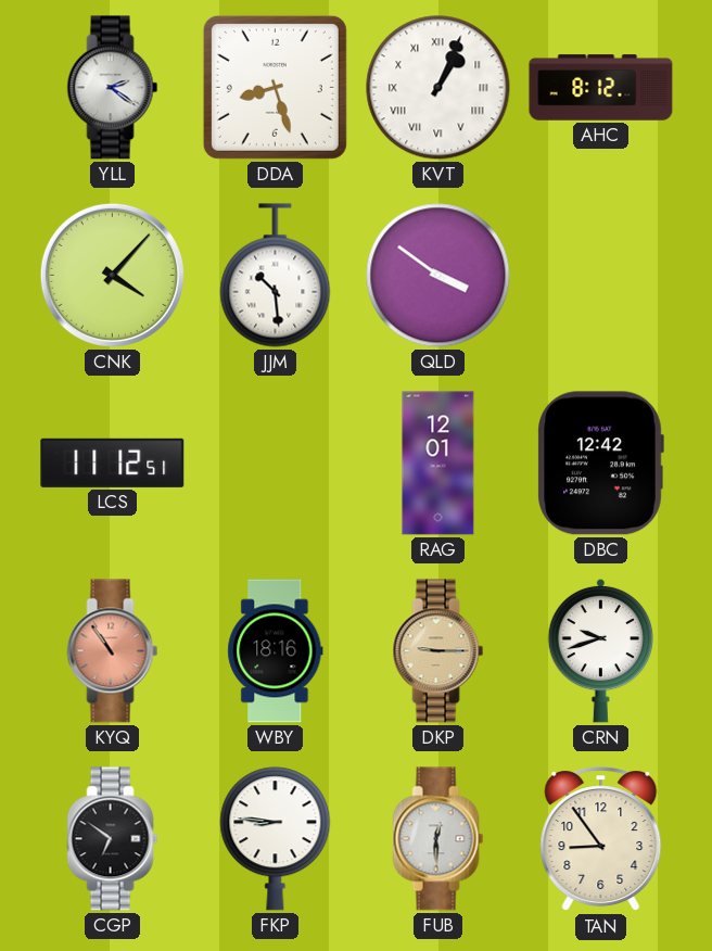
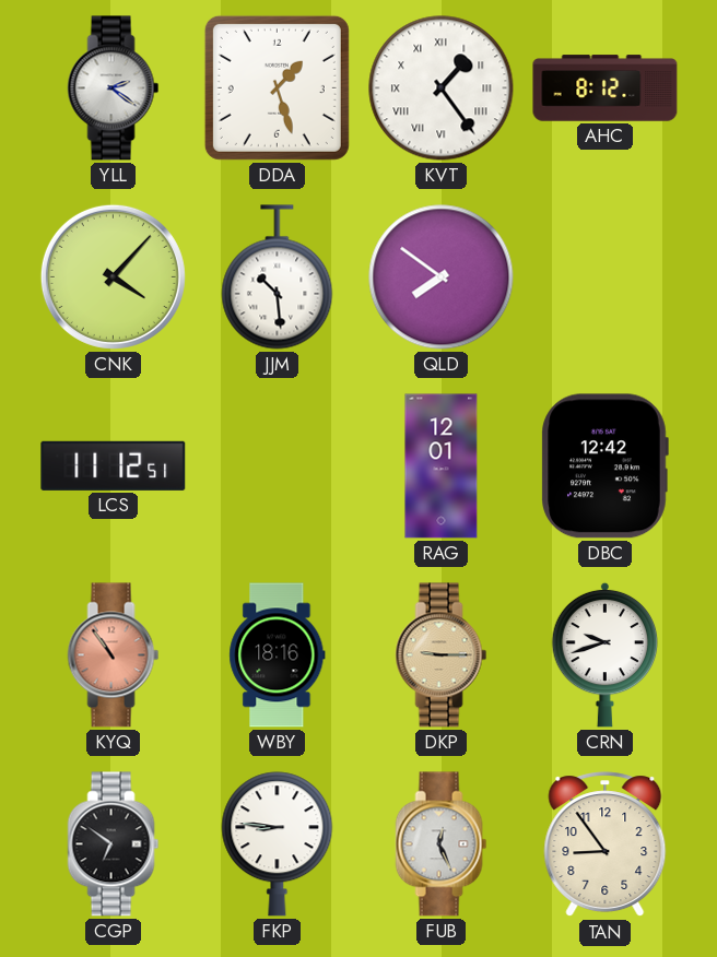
DDA: 8:27 -> 1:27
KVT: 1:04 -> 1:24
QLD: 3:51 -> 7:51
FUB: 12:30 -> 12:26
